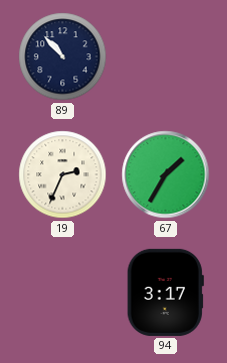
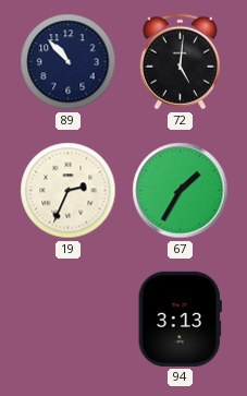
72: none -> 5:01
94: 3:17 -> 3:13
